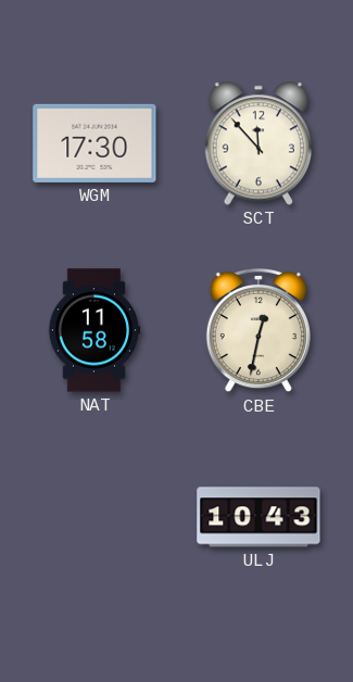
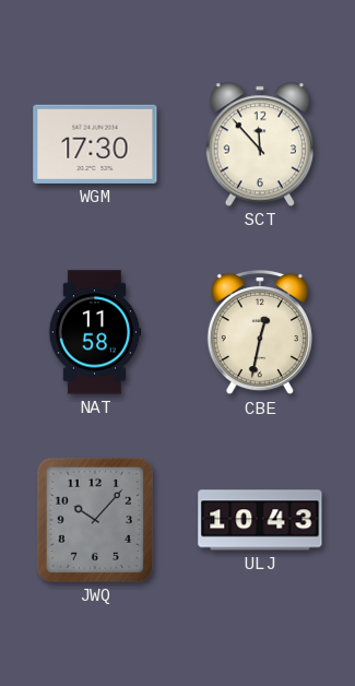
JWQ: none -> 10:07
